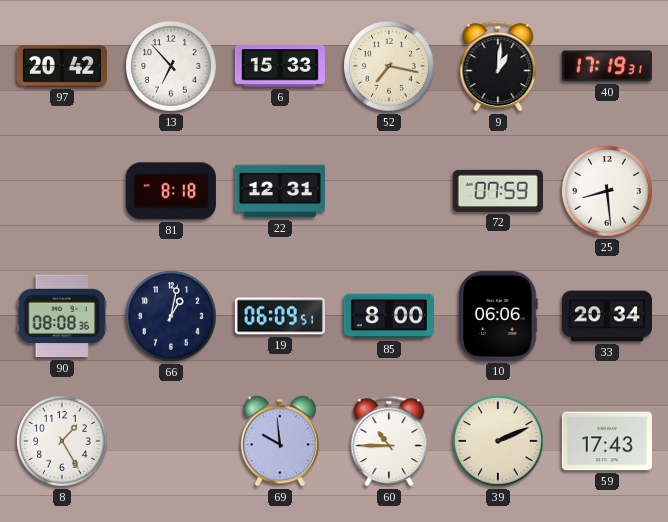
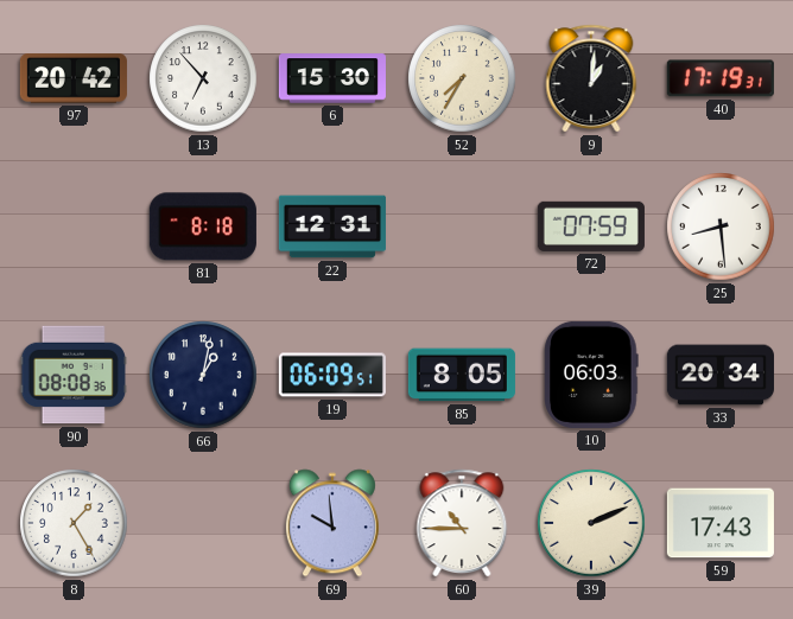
6: 15:33 -> 15:30
52: 7:17 -> 7:35
85: 8:00 -> 8:05
10: 06:06 -> 06:03
